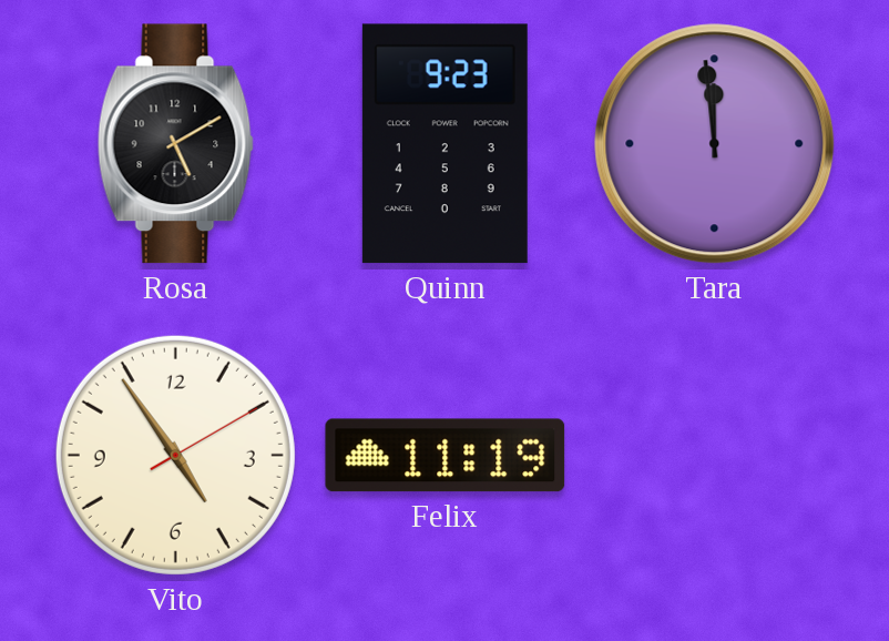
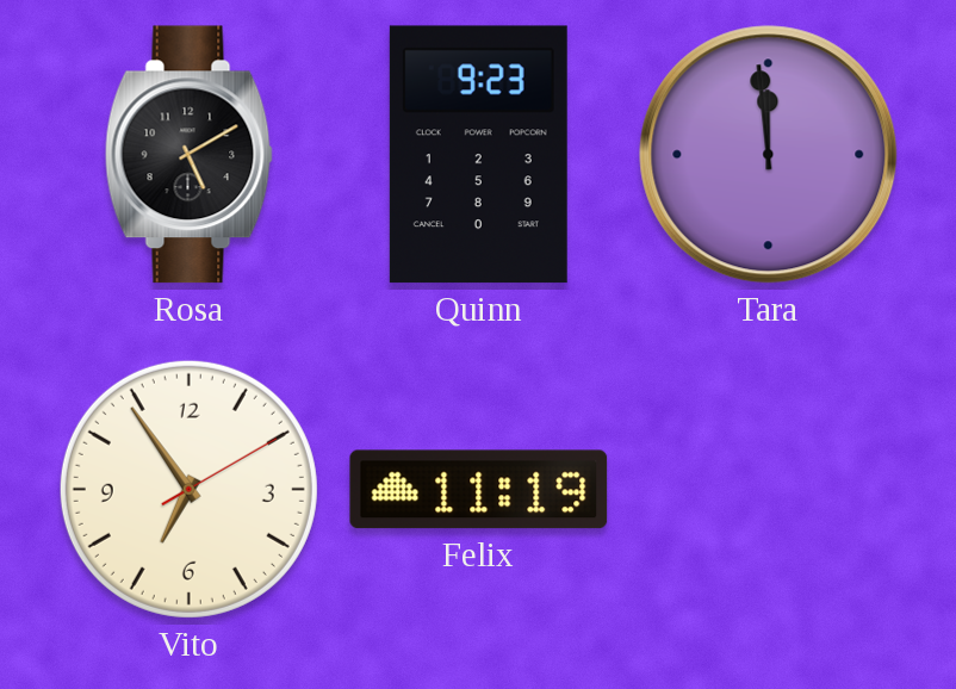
Vito: 4:54 -> 6:54
